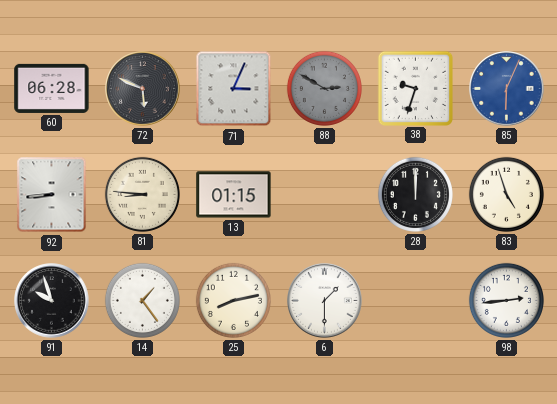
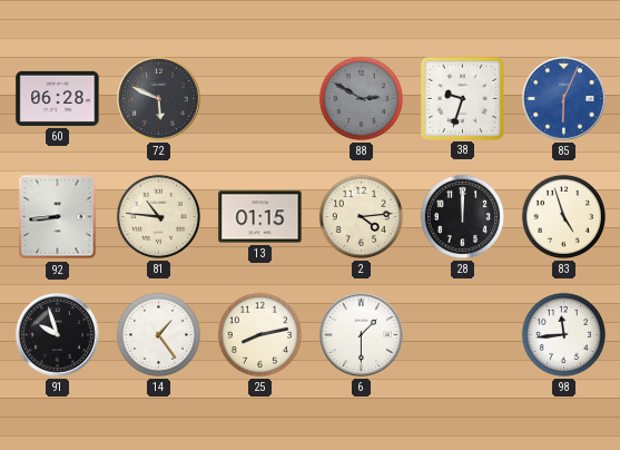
71: 3:04 -> none
81: 8:46 -> 10:46
2: none -> 4:14
98: 2:44 -> 11:44
